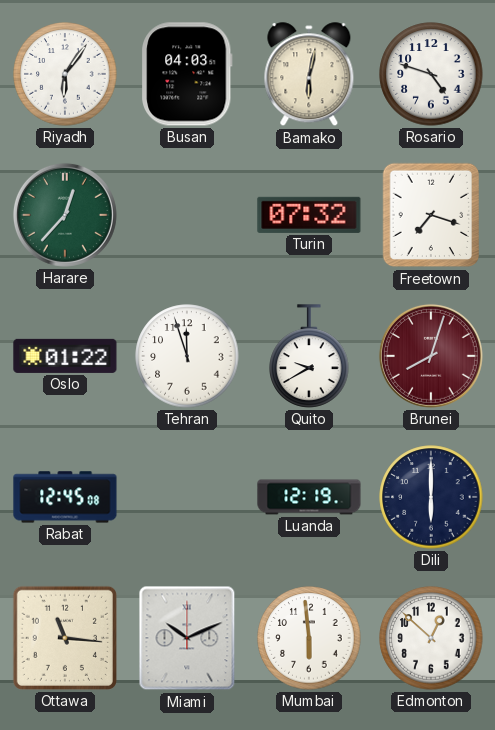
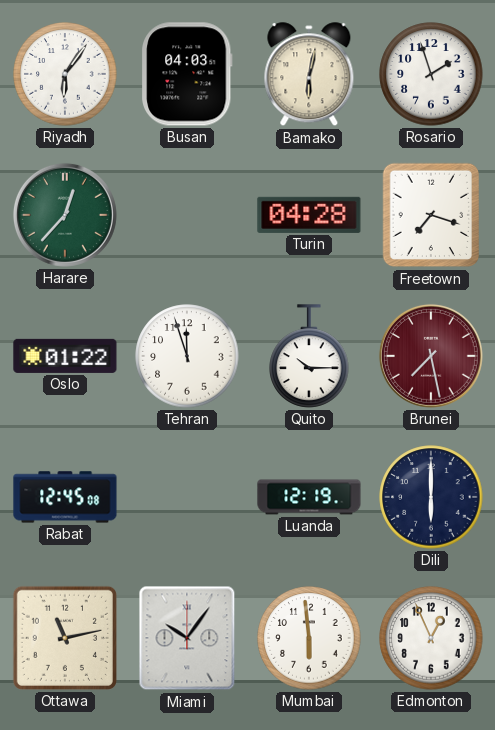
Rosario: 4:48 -> 1:57
Turin: 07:32 -> 04:28
Quito: 9:40 -> 10:15
Brunei: 8:03 -> 7:28
Ottawa: 11:16 -> 11:13
Miami: 10:11 -> 10:06
Edmonton: 12:52 -> 12:56
